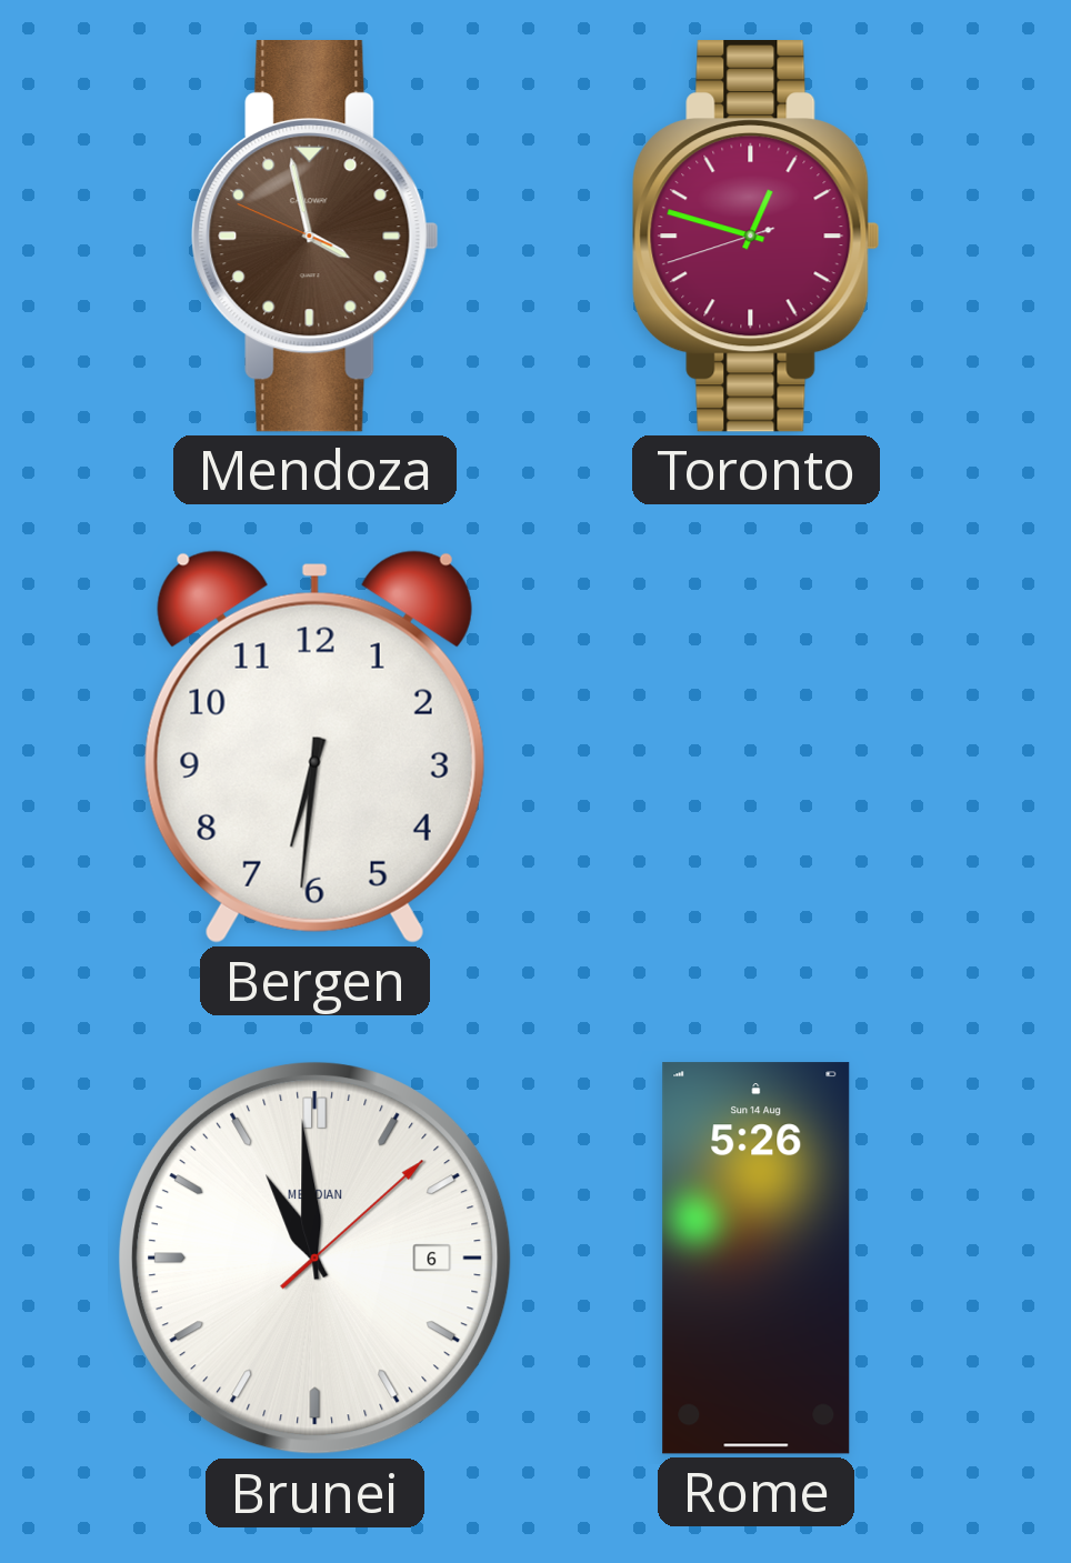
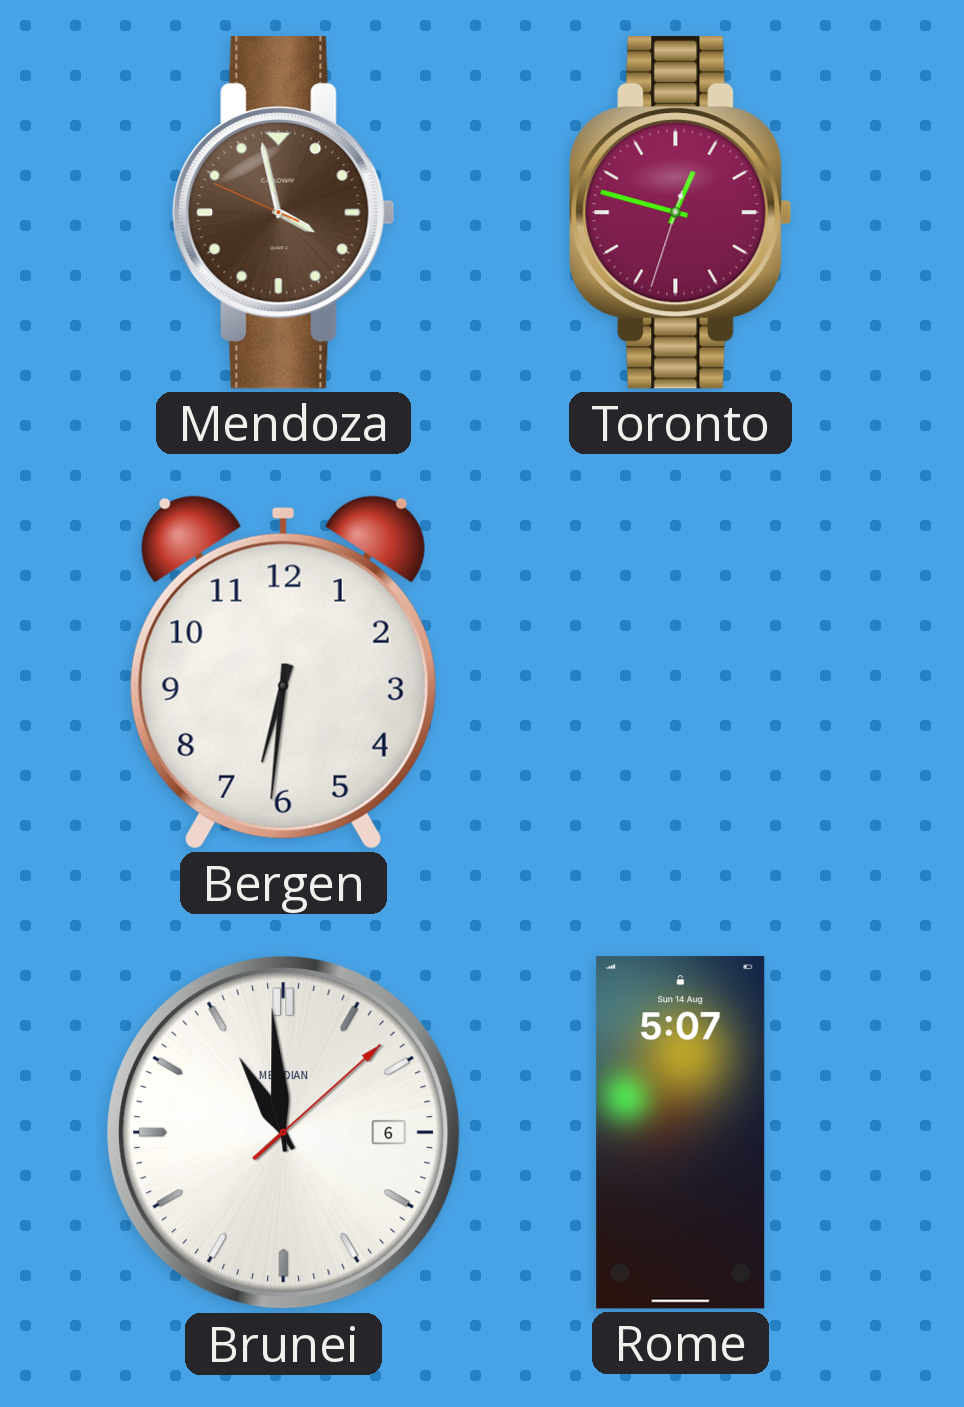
Toronto: 12:47:42 -> 12:47:33
Rome: 5:26 -> 5:07
